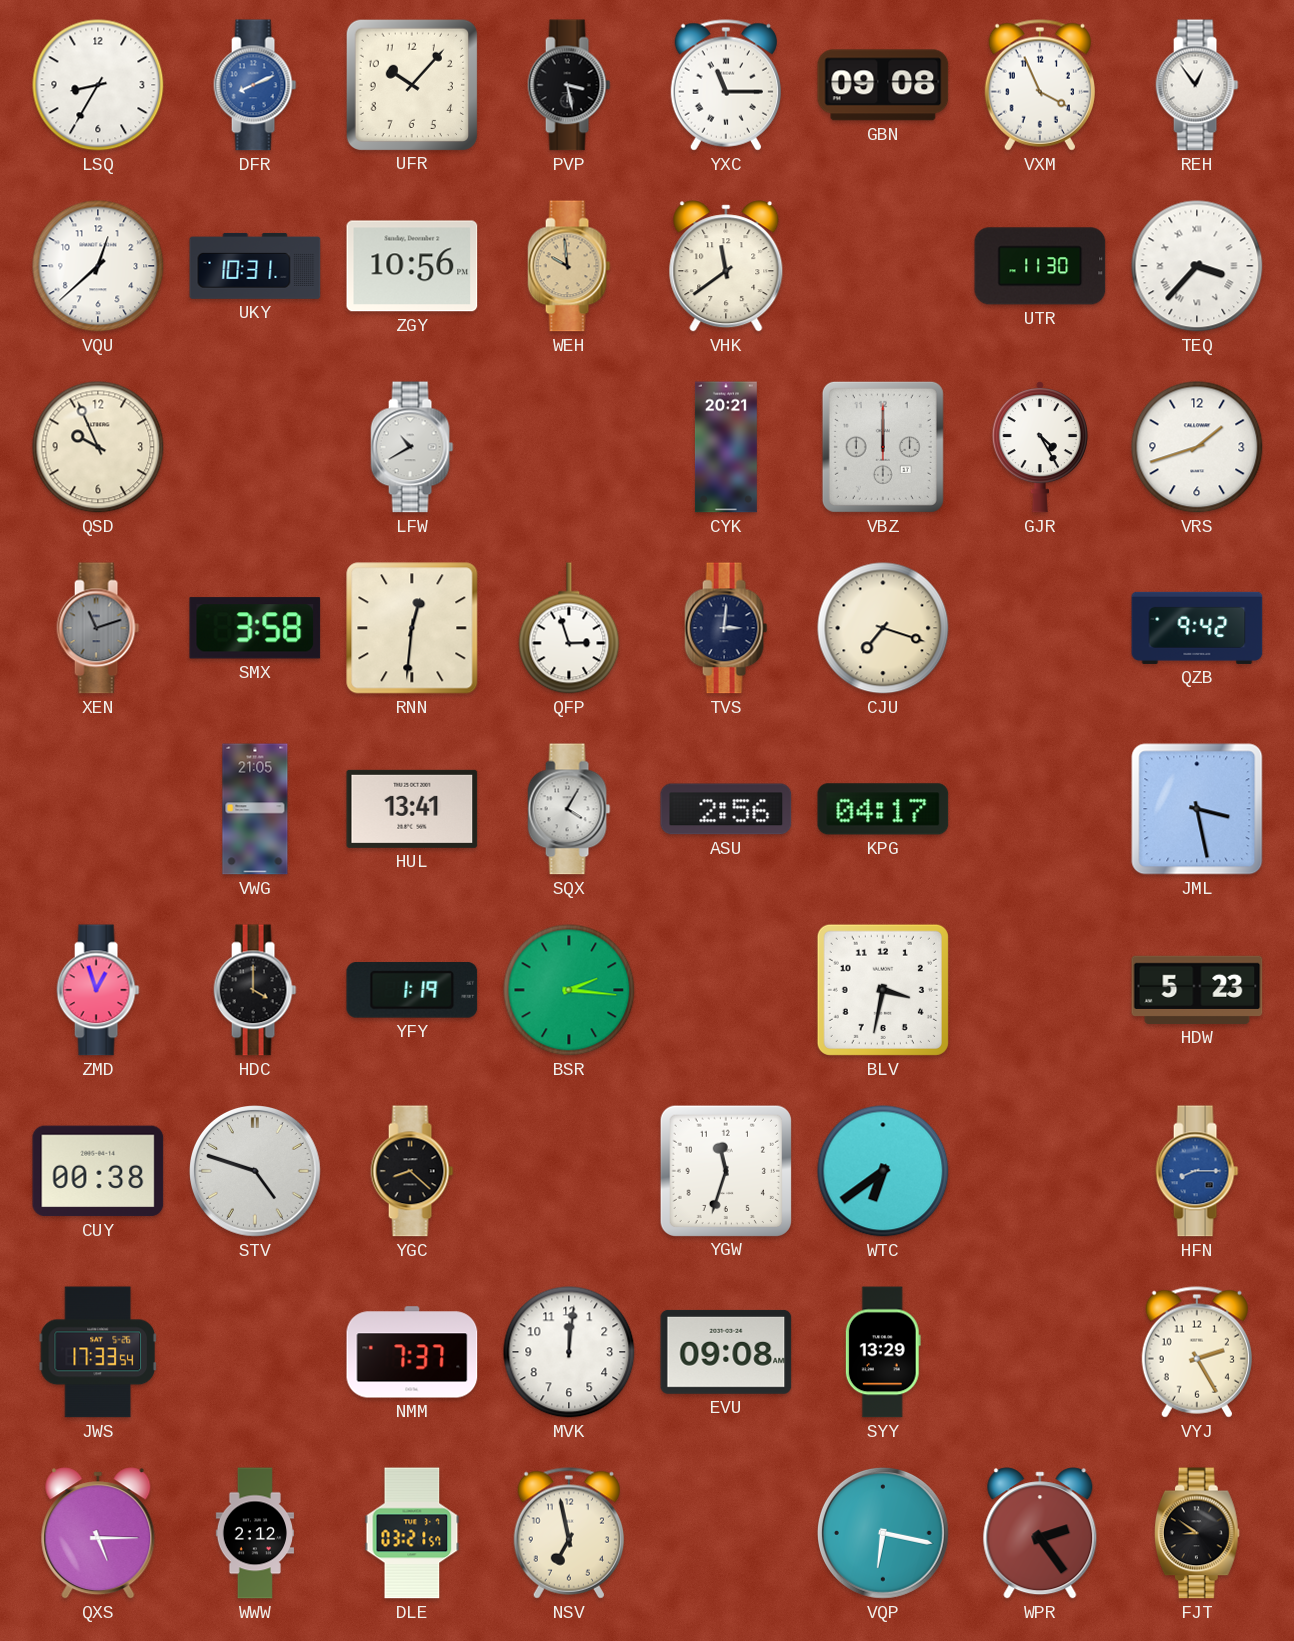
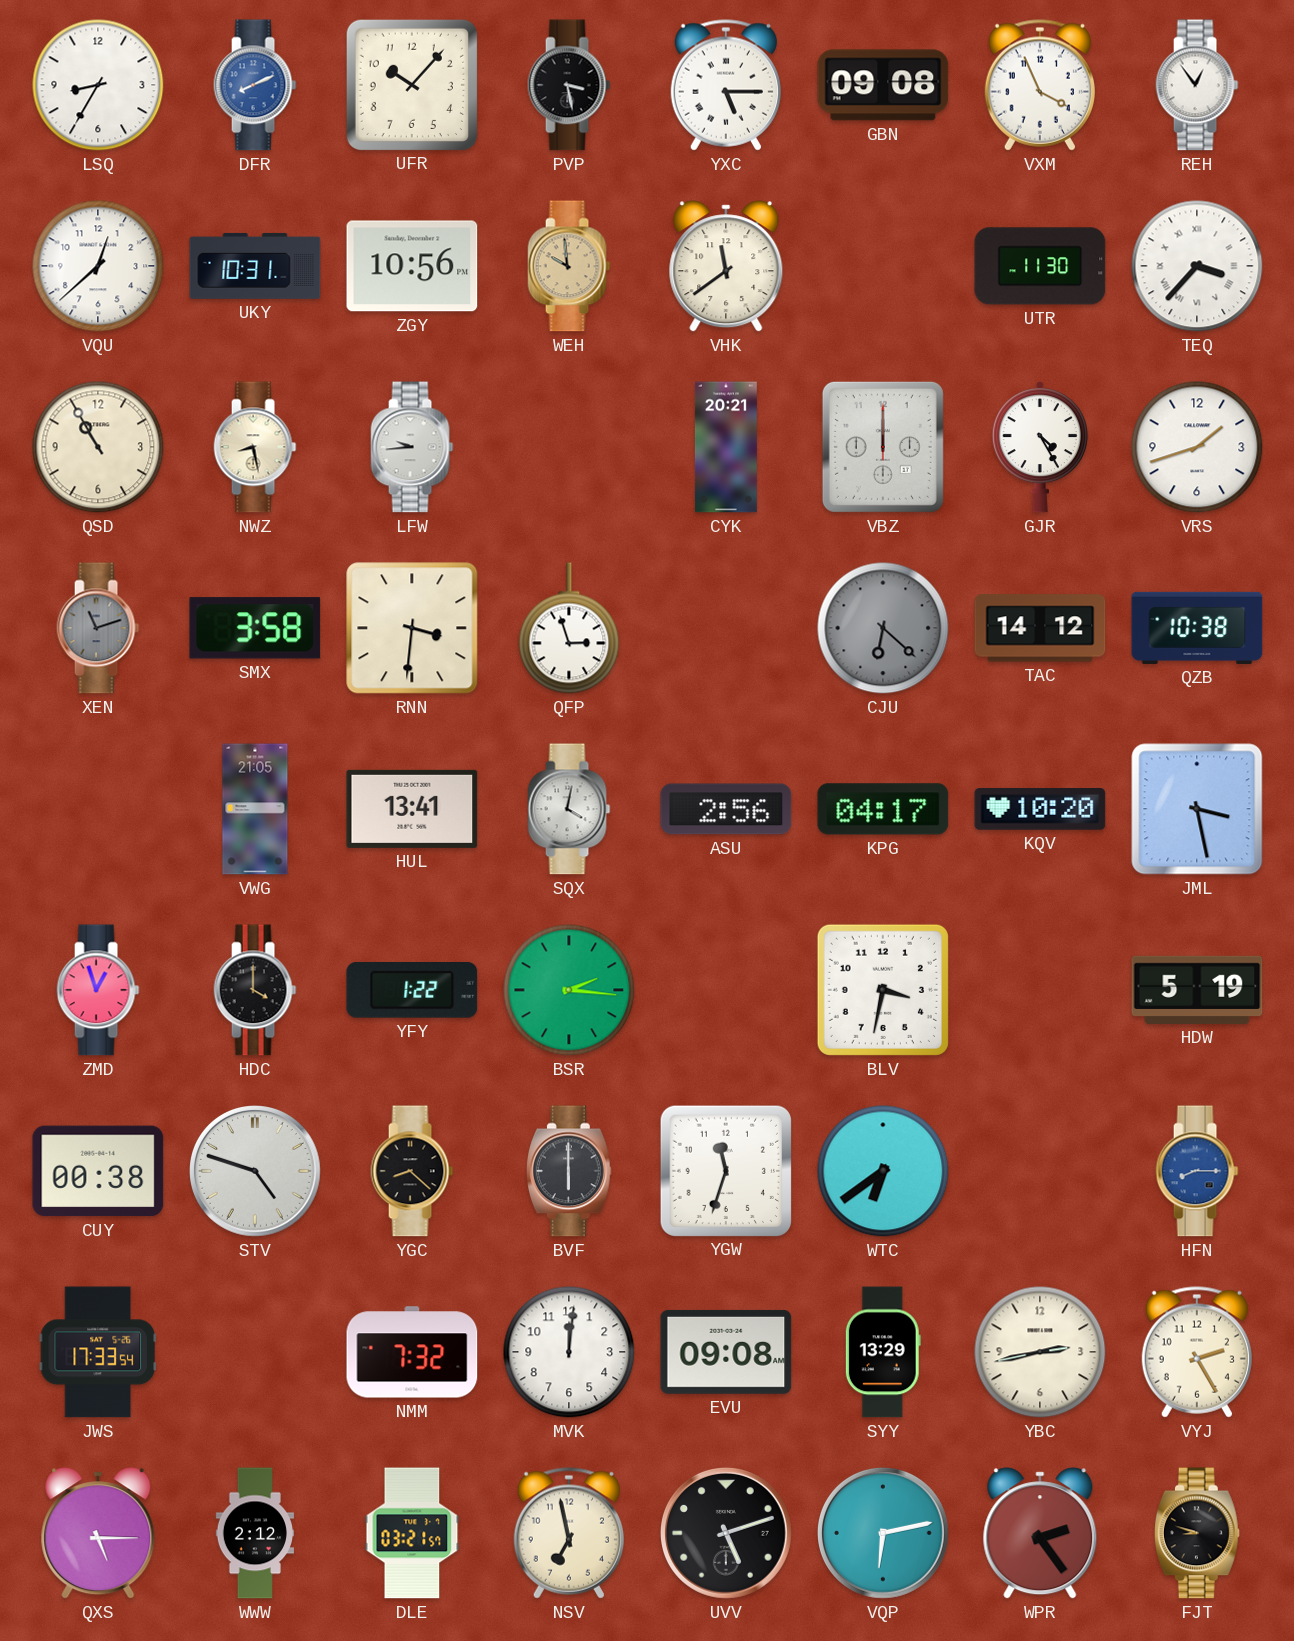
YXC: 11:15 -> 5:15
QSD: 9:56 -> 10:55
NWZ: none -> 8:28
LFW: 10:40 -> 9:44
RNN: 12:31 -> 3:31
TVS: 3:01 -> none
CJU: 7:18 -> 6:22
CJU dial: cream -> grey
TAC: none -> 14:12
QZB: 9:42 -> 10:38
SQX: 4:05 -> 4:02
KQV: none -> 10:20
YFY: 1:19 -> 1:22
HDW: 5:23 -> 5:19
BVF: none -> 6:00
NMM: 7:37 -> 7:32
YBC: none -> 2:43
UVV: none -> 5:12
VQP: 6:17 -> 6:13
FJT: 8:51 -> 8:48
